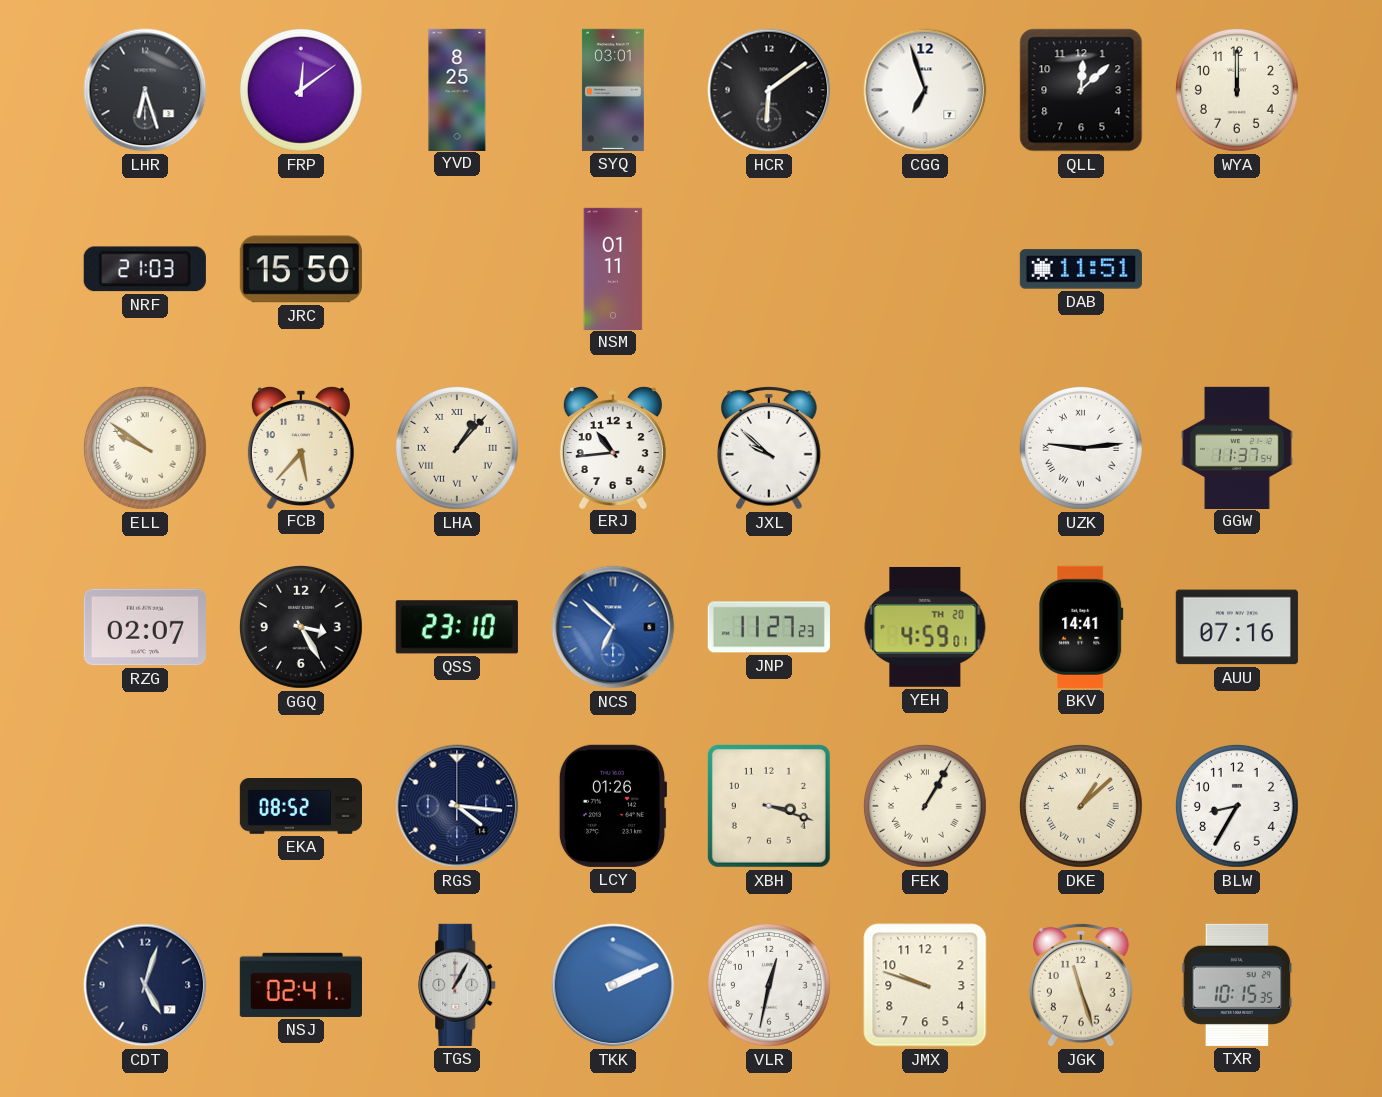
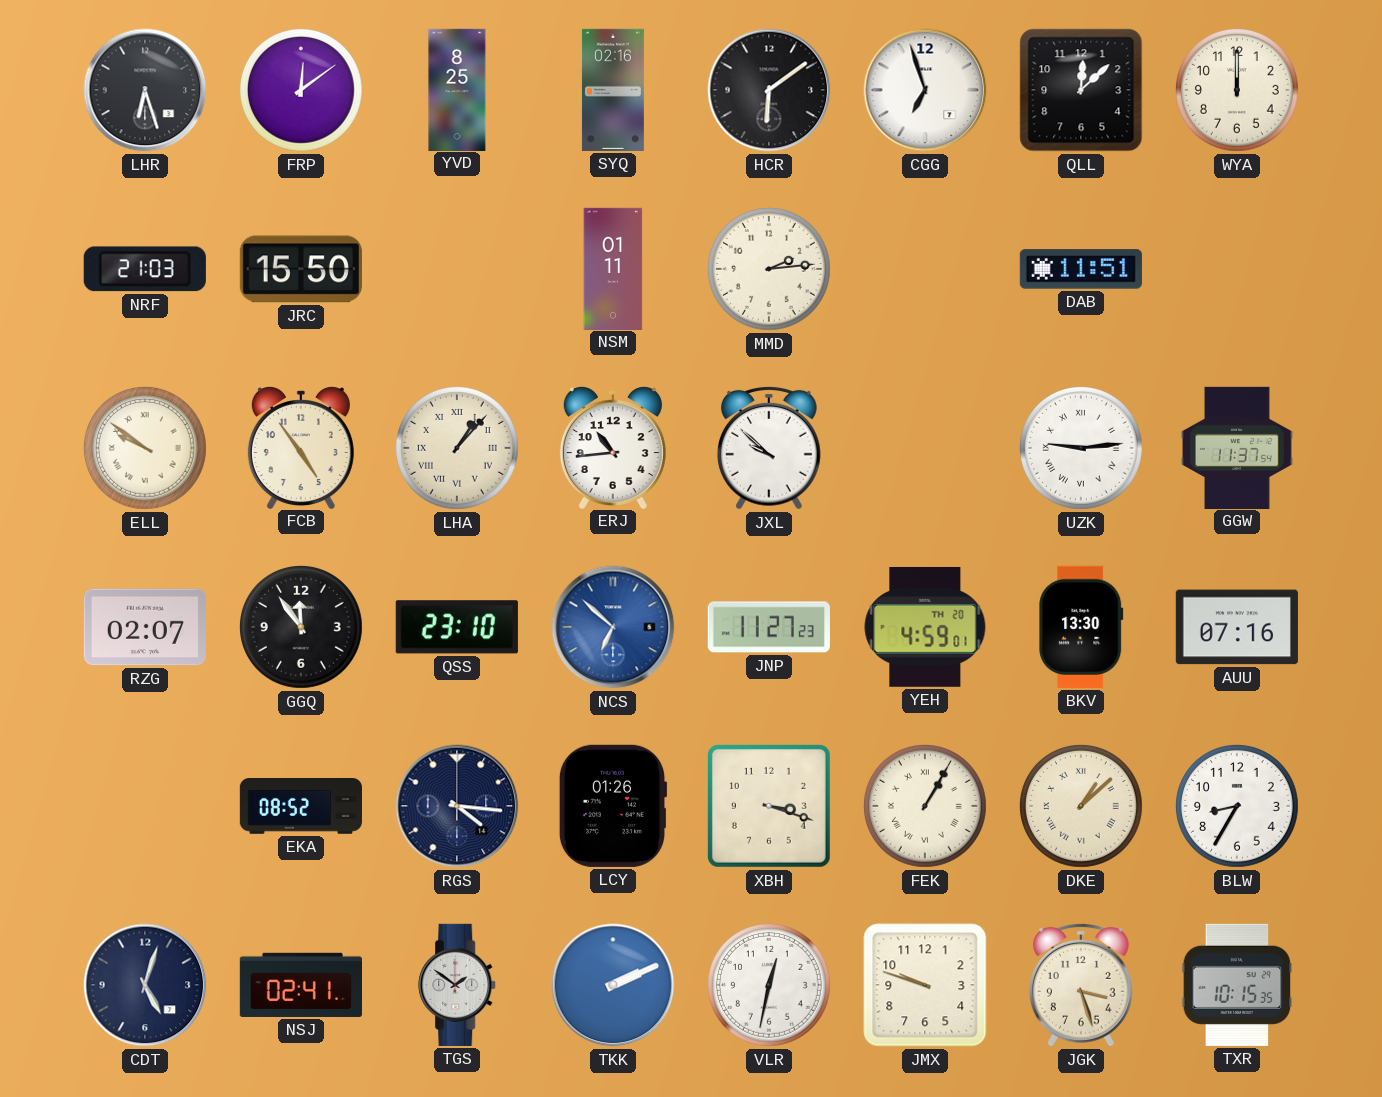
SYQ: 03:01 -> 02:16
MMD: none -> 2:14
FCB: 5:37 -> 4:54
GGQ: 3:25 -> 11:54
BKV: 14:41 -> 13:30
TGS: 1:05 -> 1:51
JGK: 11:27 -> 3:27
